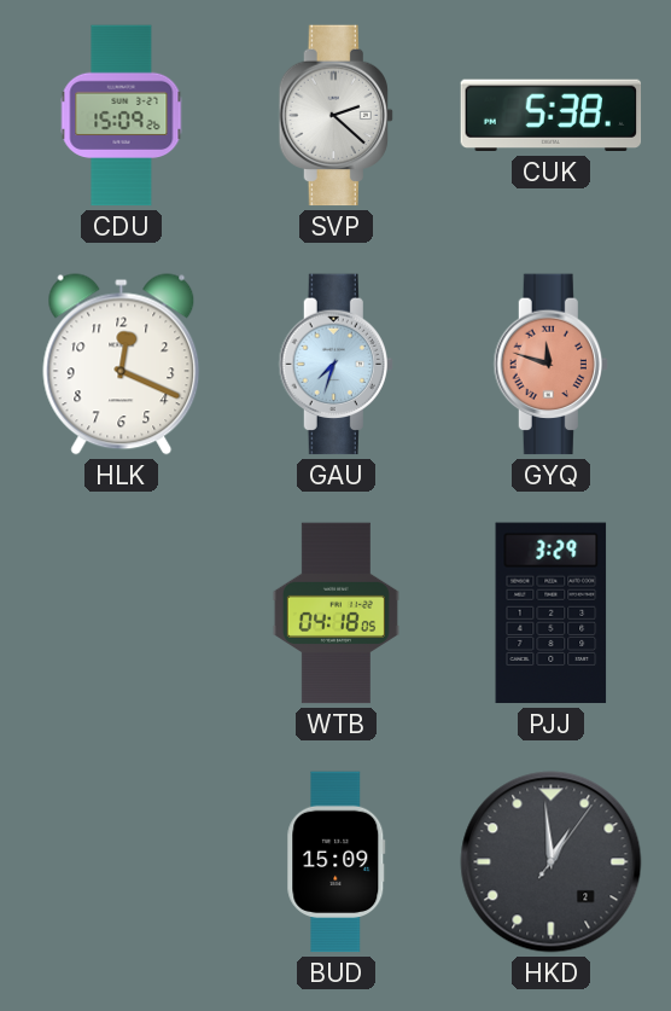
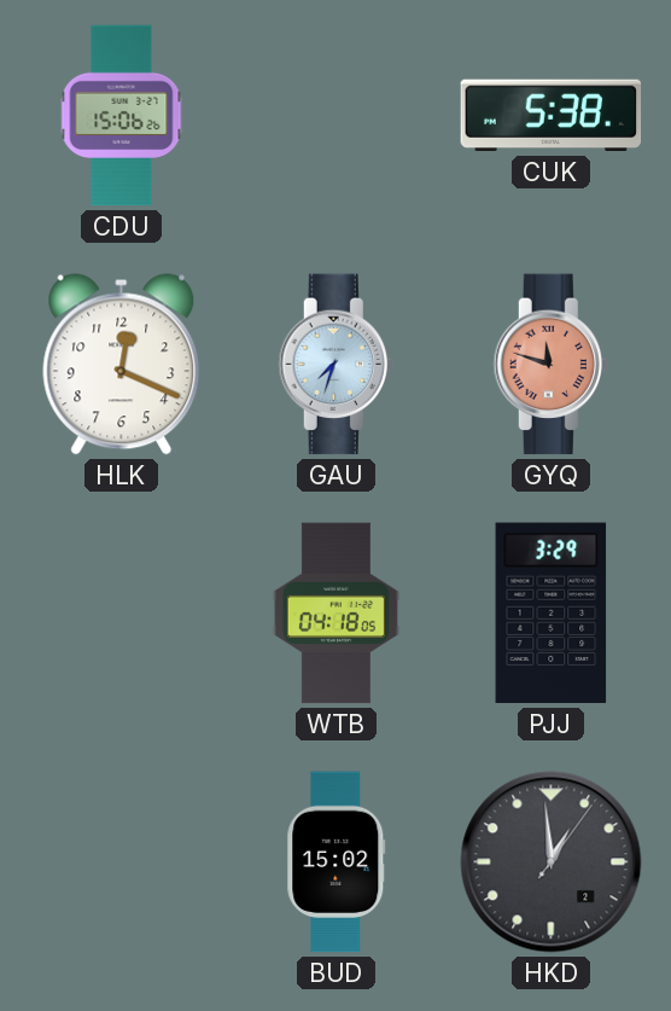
CDU: 15:09 -> 15:06
SVP: 2:22 -> none
BUD: 15:09 -> 15:02
